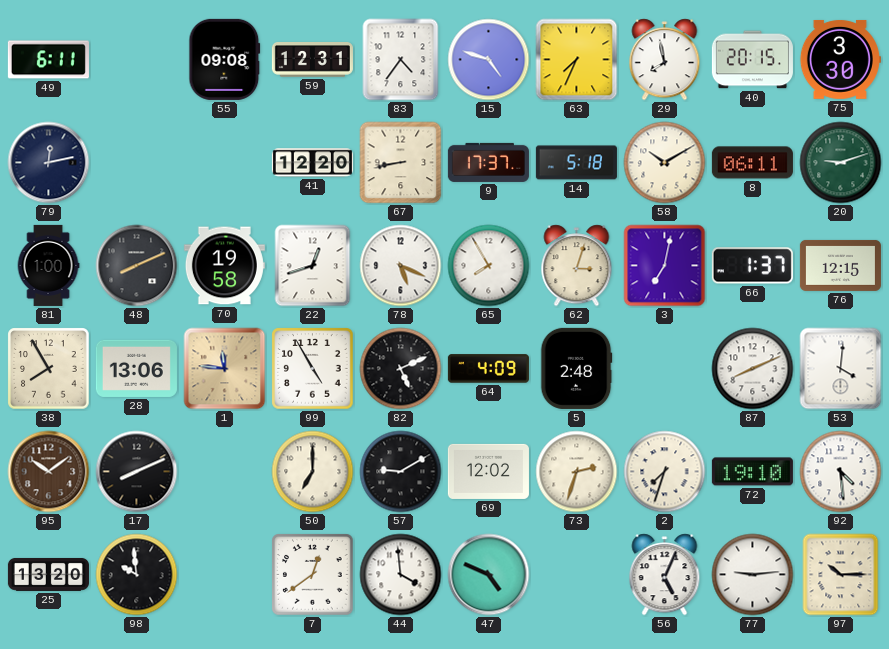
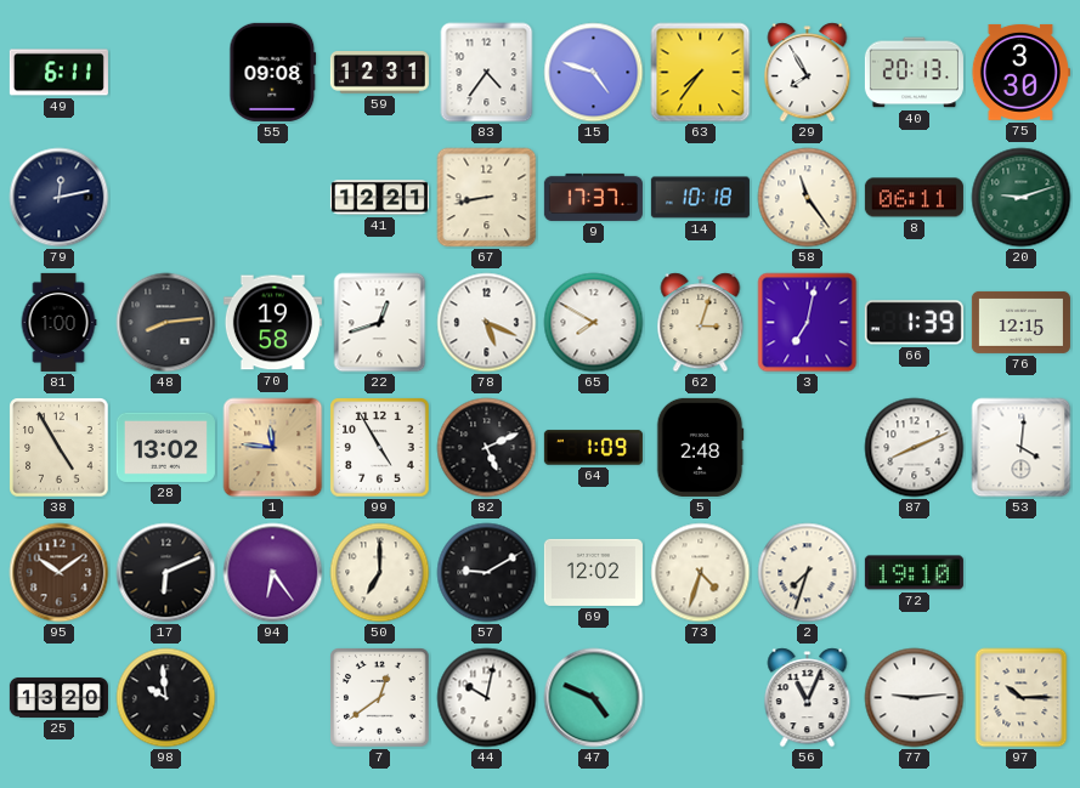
63: 7:34 -> 7:36
29: 7:58 -> 7:55
40: 20:15 -> 20:13
41: 12:20 -> 12:21
14: 5:18 -> 10:18
58: 10:10 -> 11:24
48: 8:11 -> 8:14
65: 7:55 -> 7:50
66: 1:37 -> 1:39
38: 7:55 -> 4:55
28: 13:06 -> 13:02
64: 4:09 -> 1:09
17: 8:11 -> 6:11
94: none -> 6:24
73: 2:33 -> 4:33
92: 4:29 -> none
44: 3:59 -> 10:02
56: 5:04 -> 11:04
